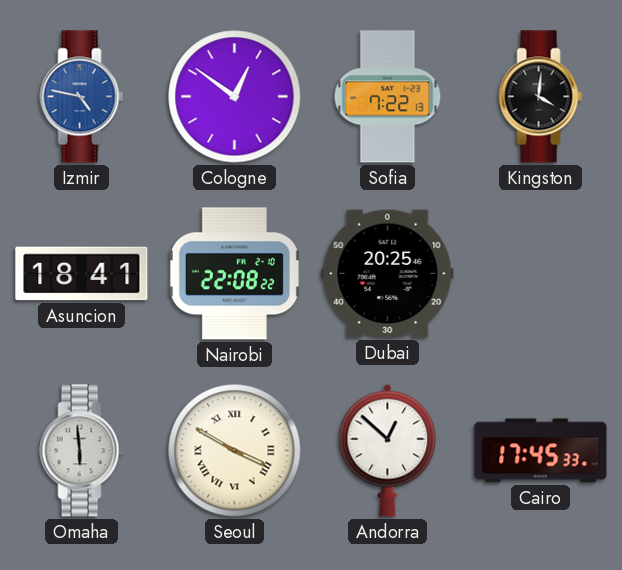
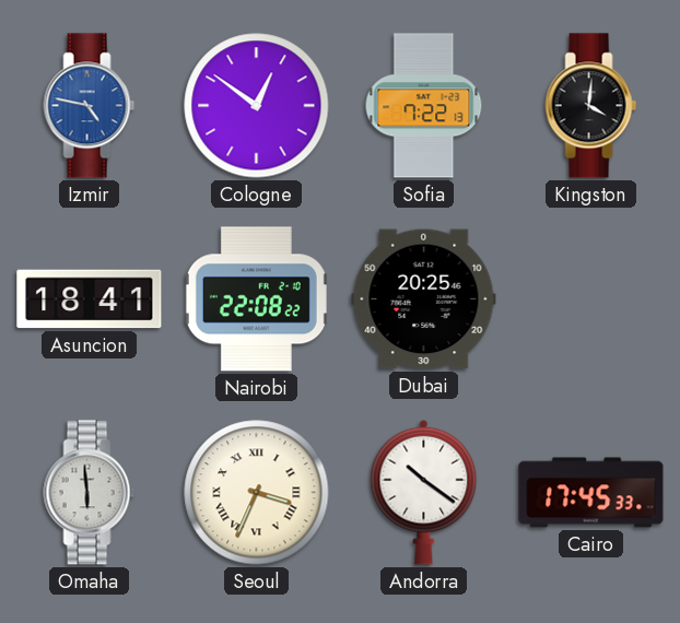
Seoul: 3:50 -> 3:34
Andorra: 12:52 -> 10:21
